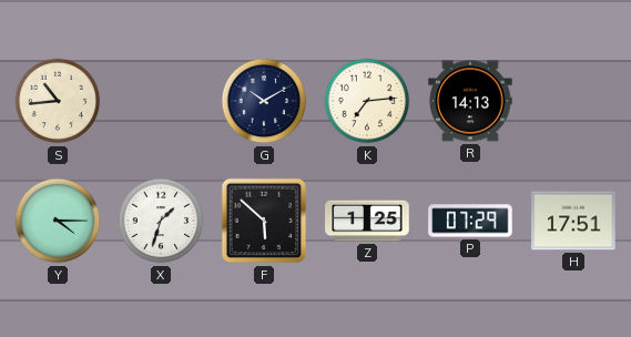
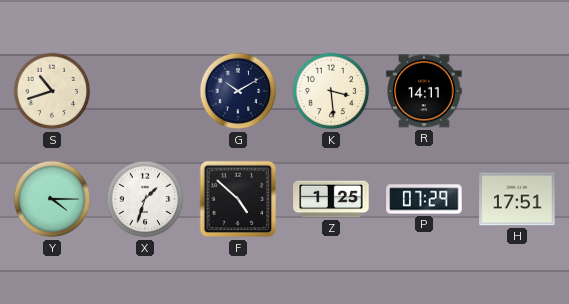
S: 10:44 -> 10:42
K: 7:14 -> 3:29
R: 14:13 -> 14:11
F: 5:52 -> 4:52
